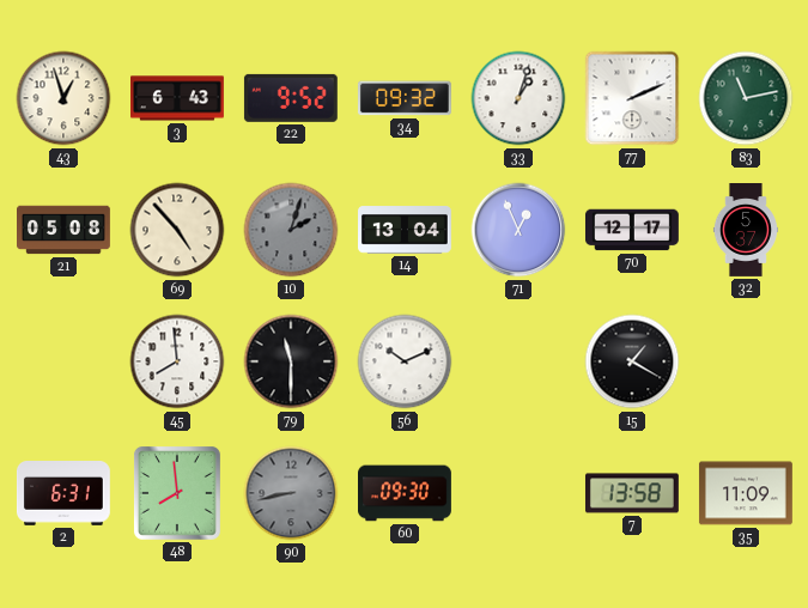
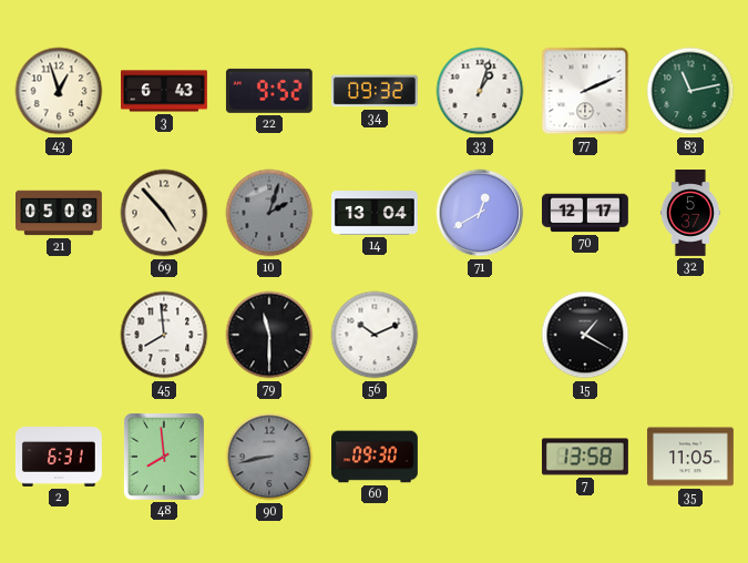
71: 12:56 -> 12:40
35: 11:09 -> 11:05
